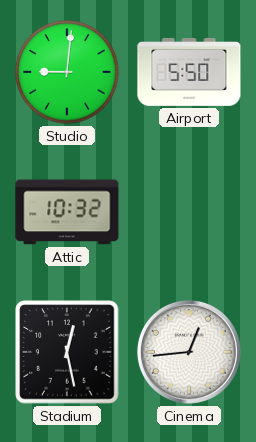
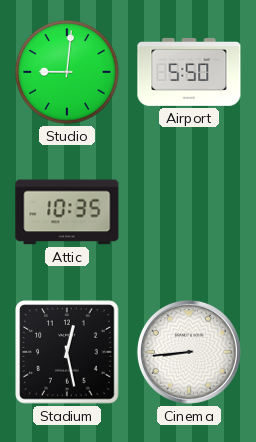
Attic: 10:32 -> 10:35
Cinema: 12:44 -> 8:44
